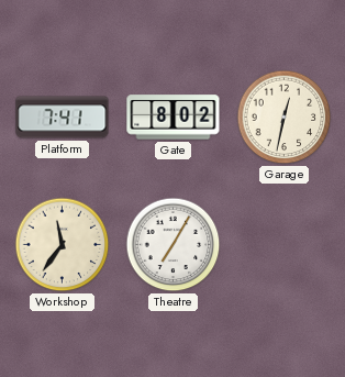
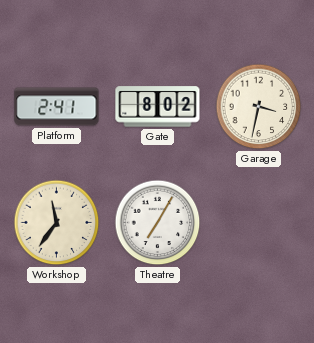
Platform: 7:41 -> 2:41
Garage: 12:32 -> 3:32
